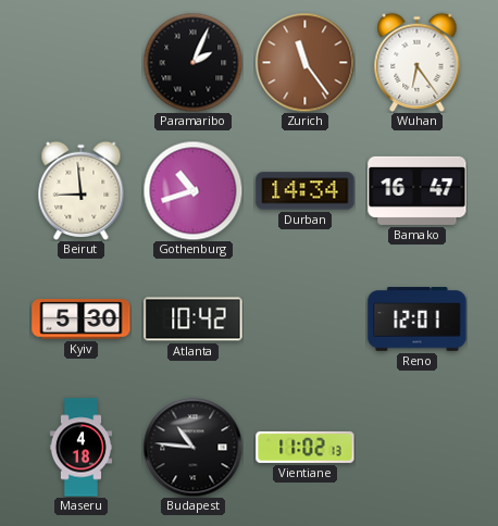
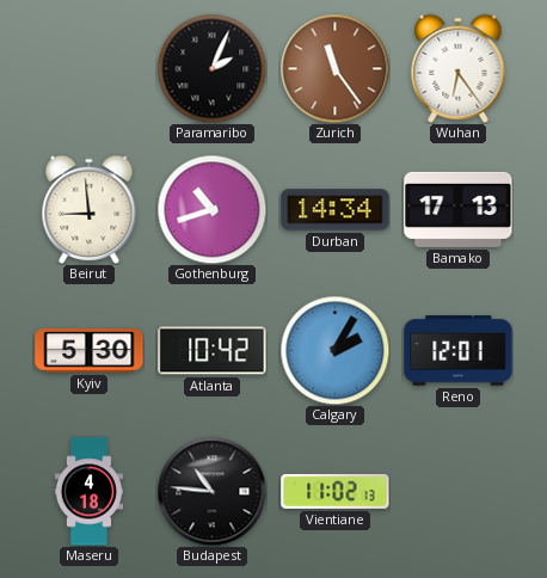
Bamako: 16:47 -> 17:13
Calgary: none -> 2:05
